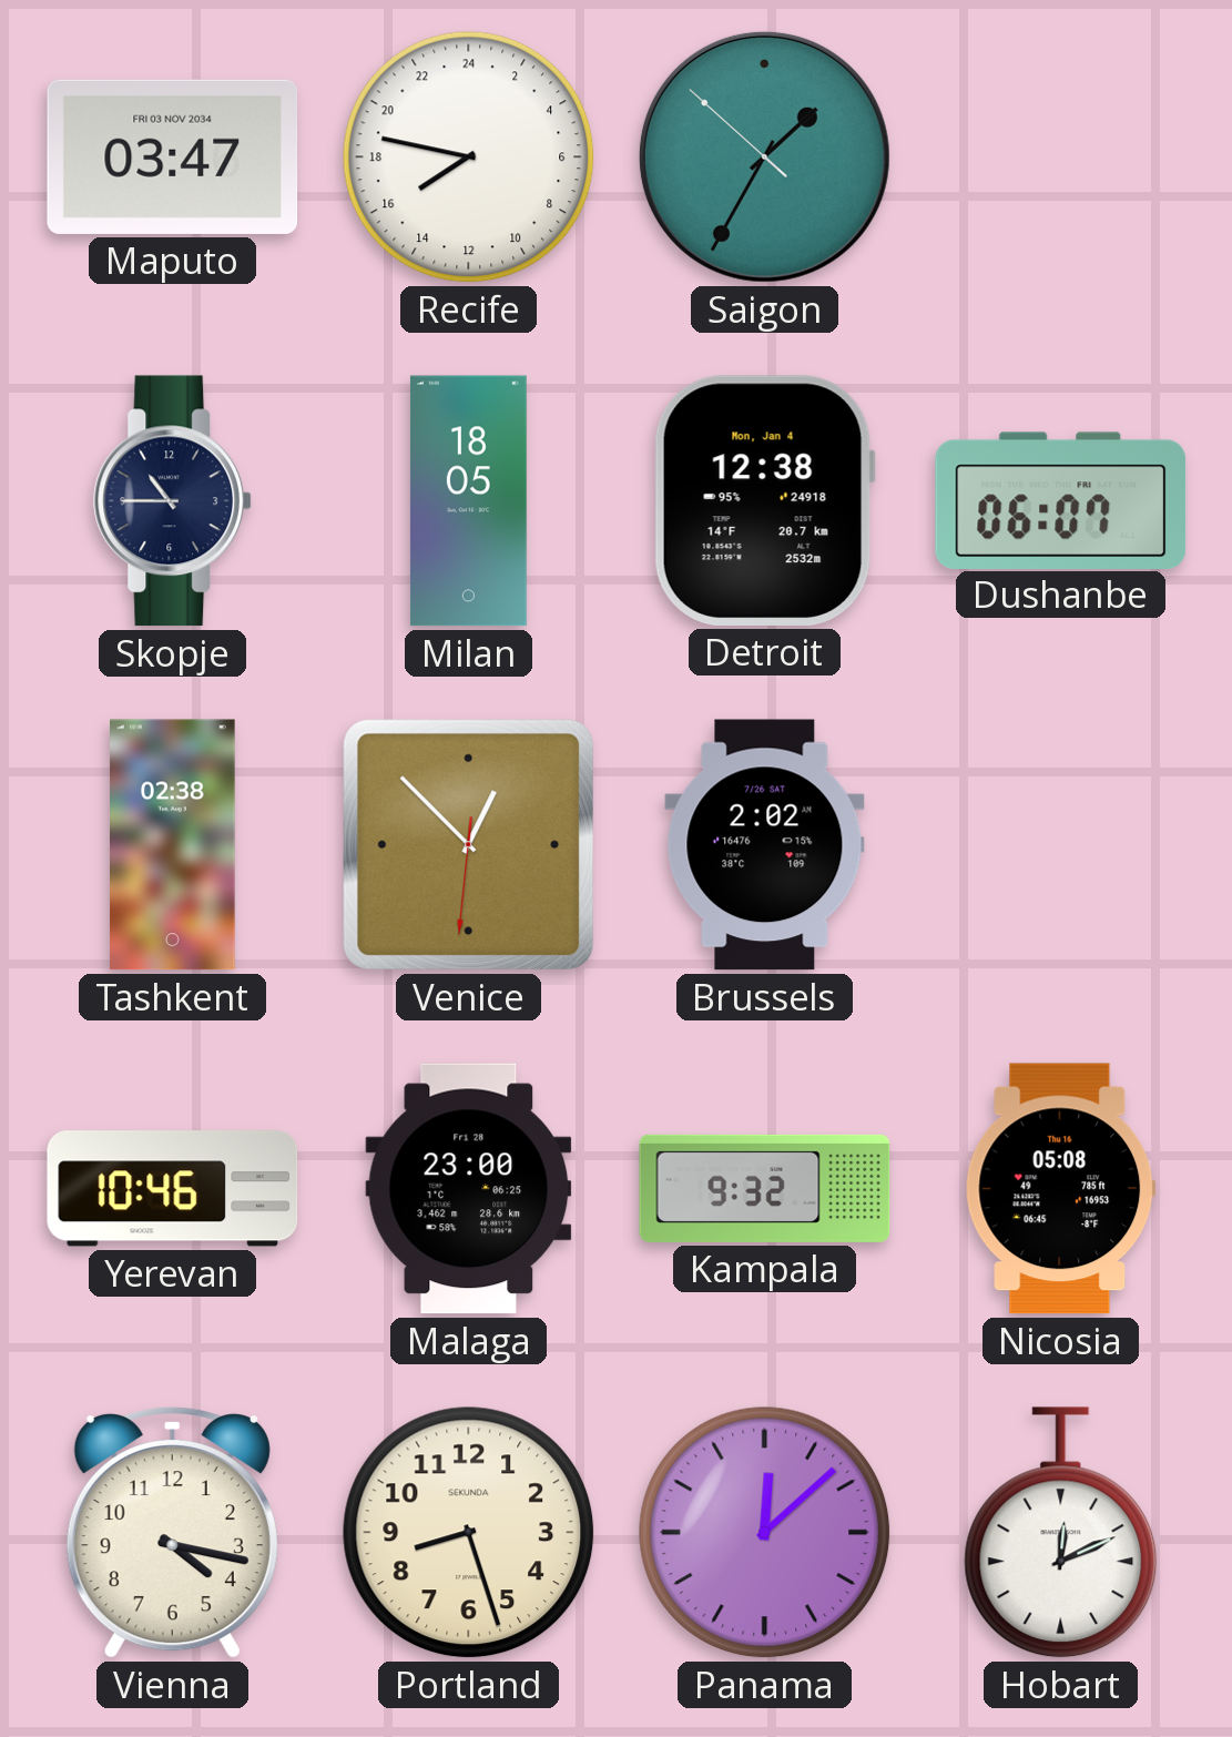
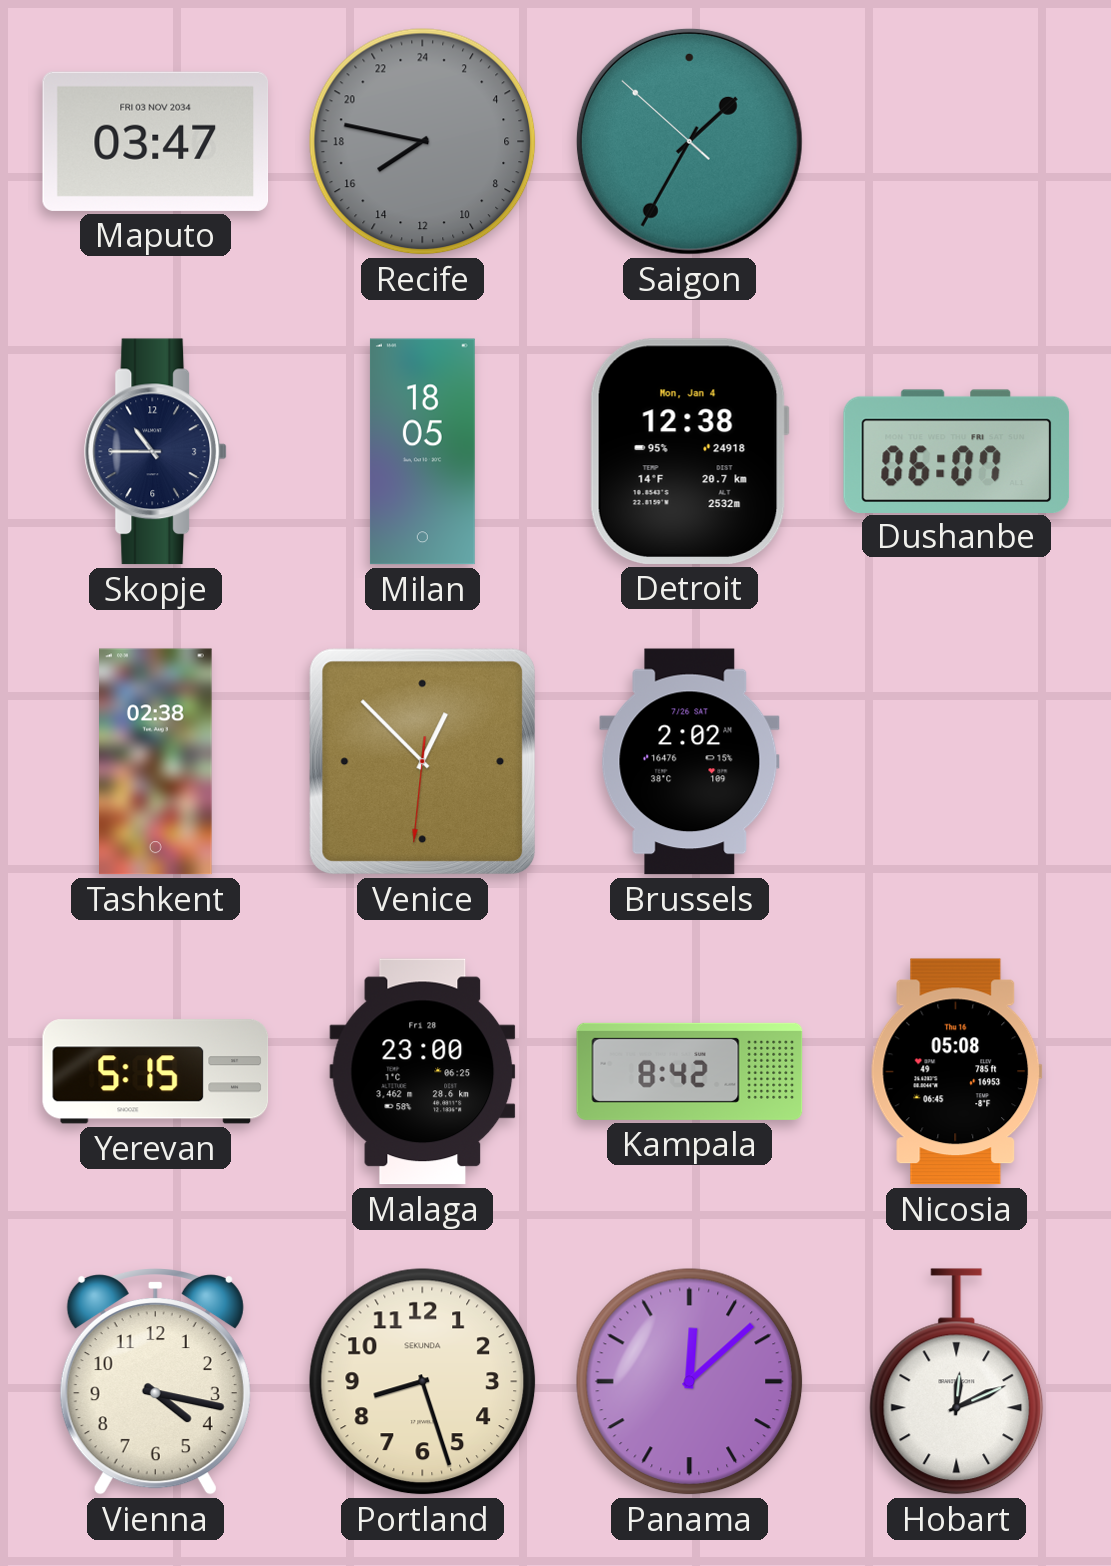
Recife dial: white -> grey
Yerevan: 10:46 -> 5:15
Kampala: 9:32 -> 8:42
